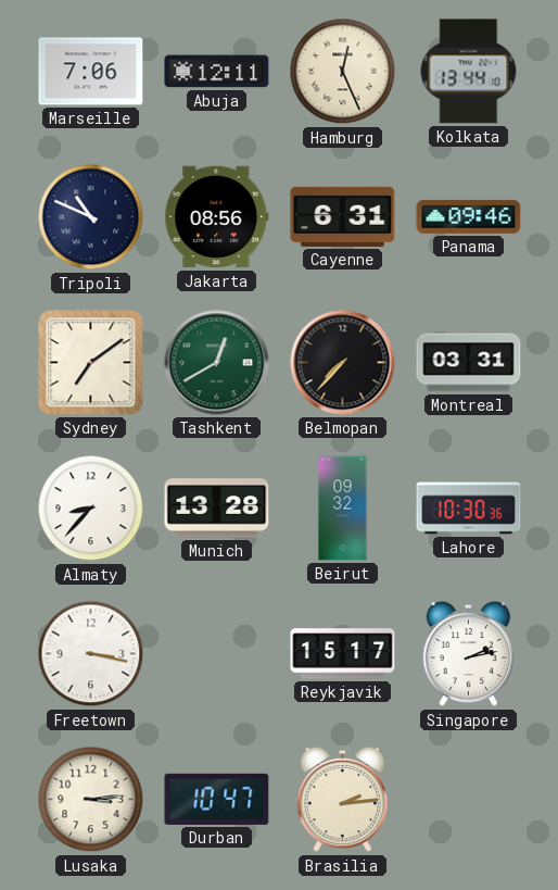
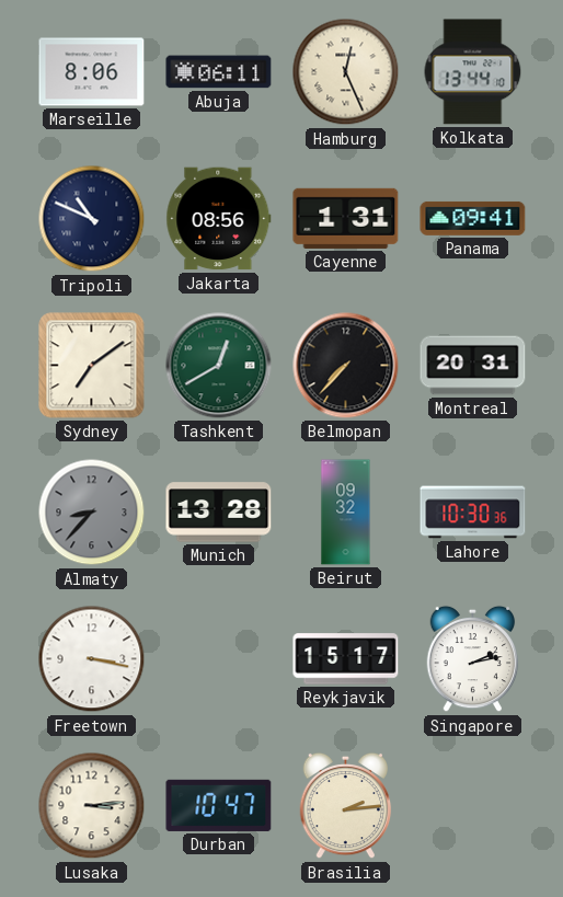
Marseille: 7:06 -> 8:06
Abuja: 12:11 -> 06:11
Cayenne: 6:31 -> 1:31
Panama: 09:46 -> 09:41
Montreal: 03:31 -> 20:31
Almaty dial: white -> grey
